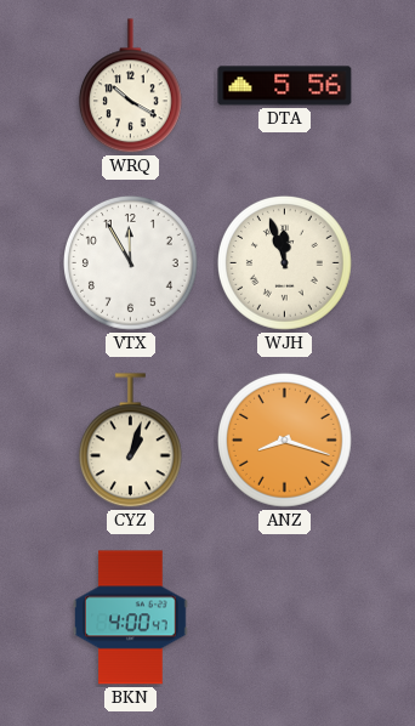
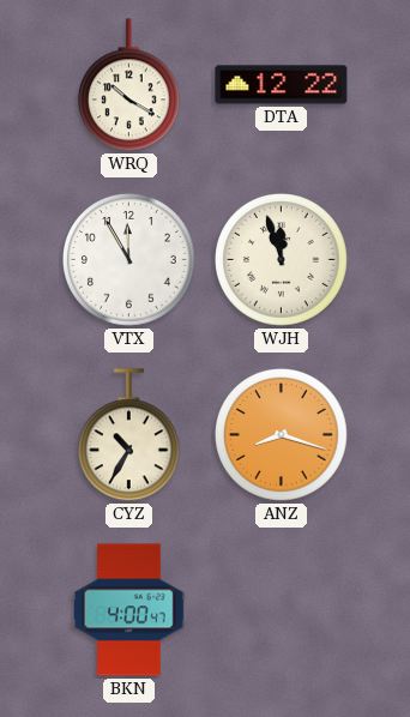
DTA: 5:56 -> 12:22
CYZ: 1:03 -> 10:35
